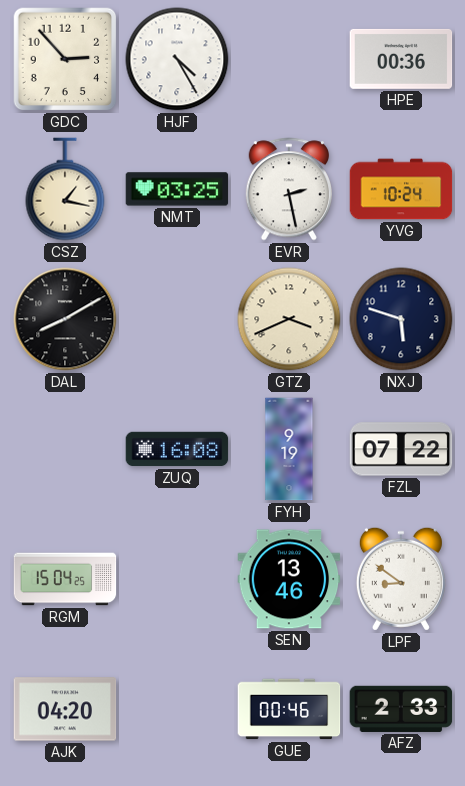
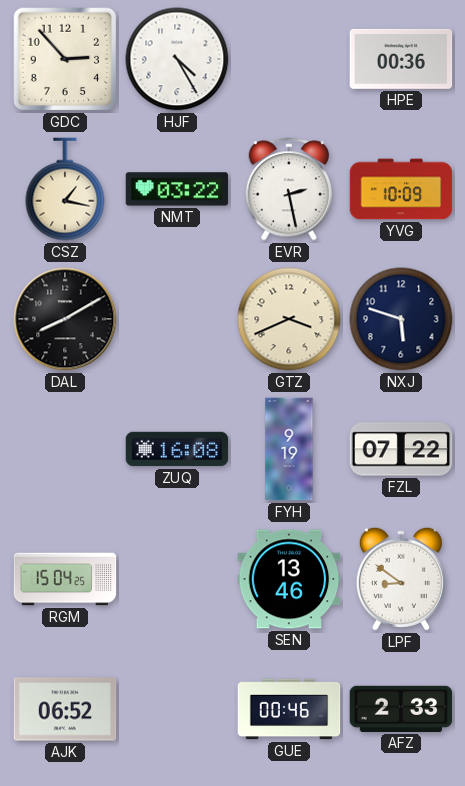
NMT: 03:25 -> 03:22
YVG: 10:24 -> 10:09
AJK: 04:20 -> 06:52
